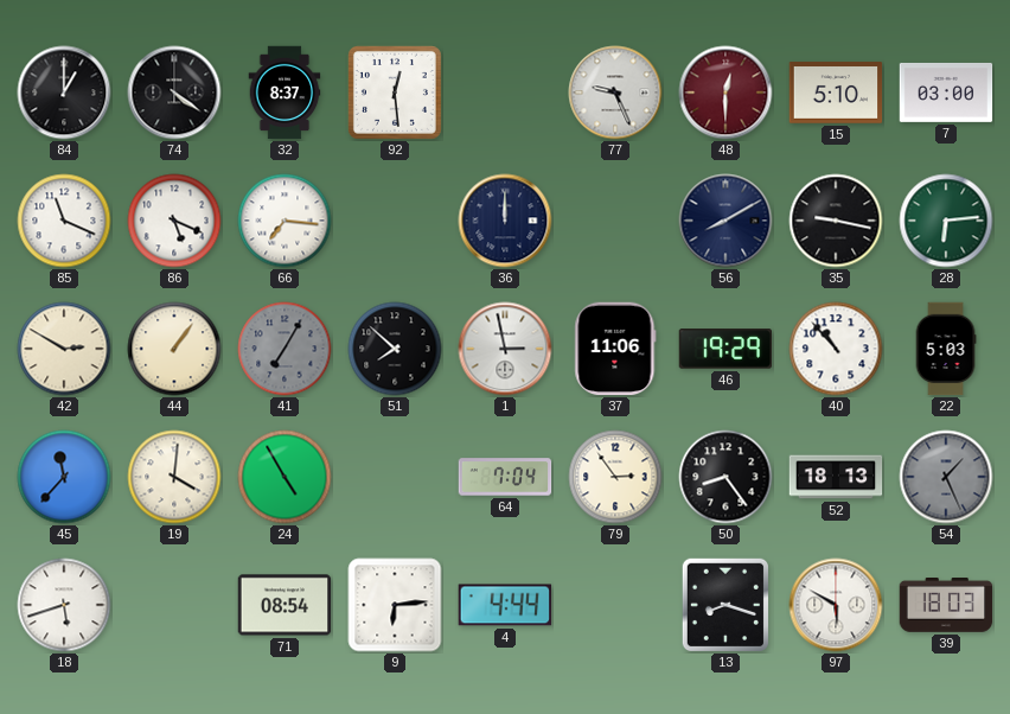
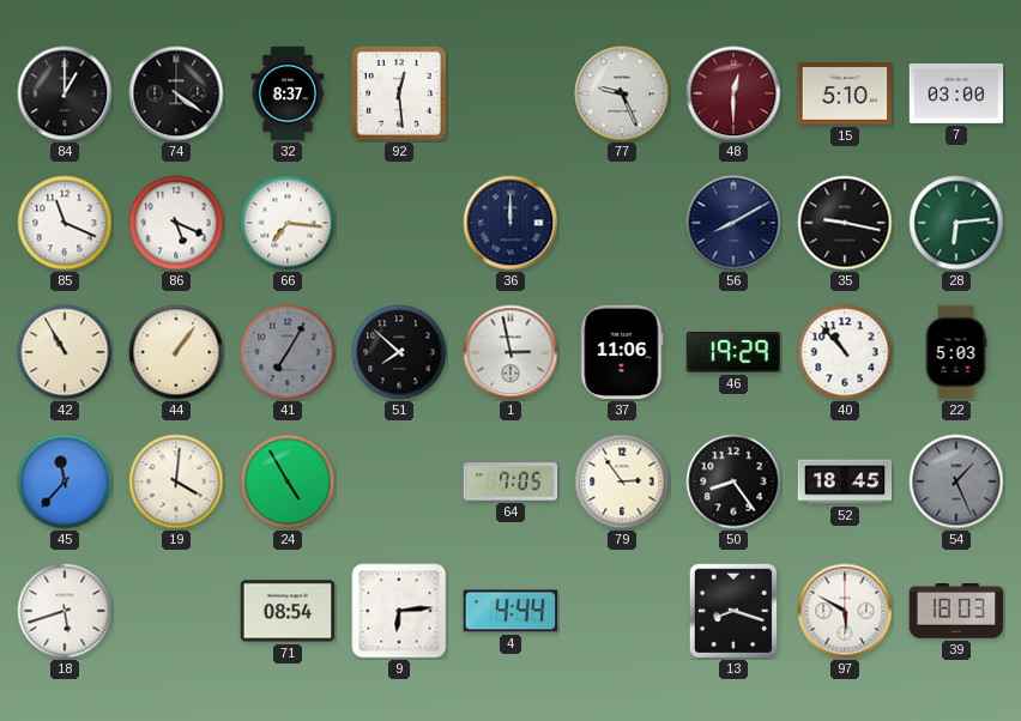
42: 2:50 -> 10:55
64: 7:04 -> 7:05
52: 18:13 -> 18:45
